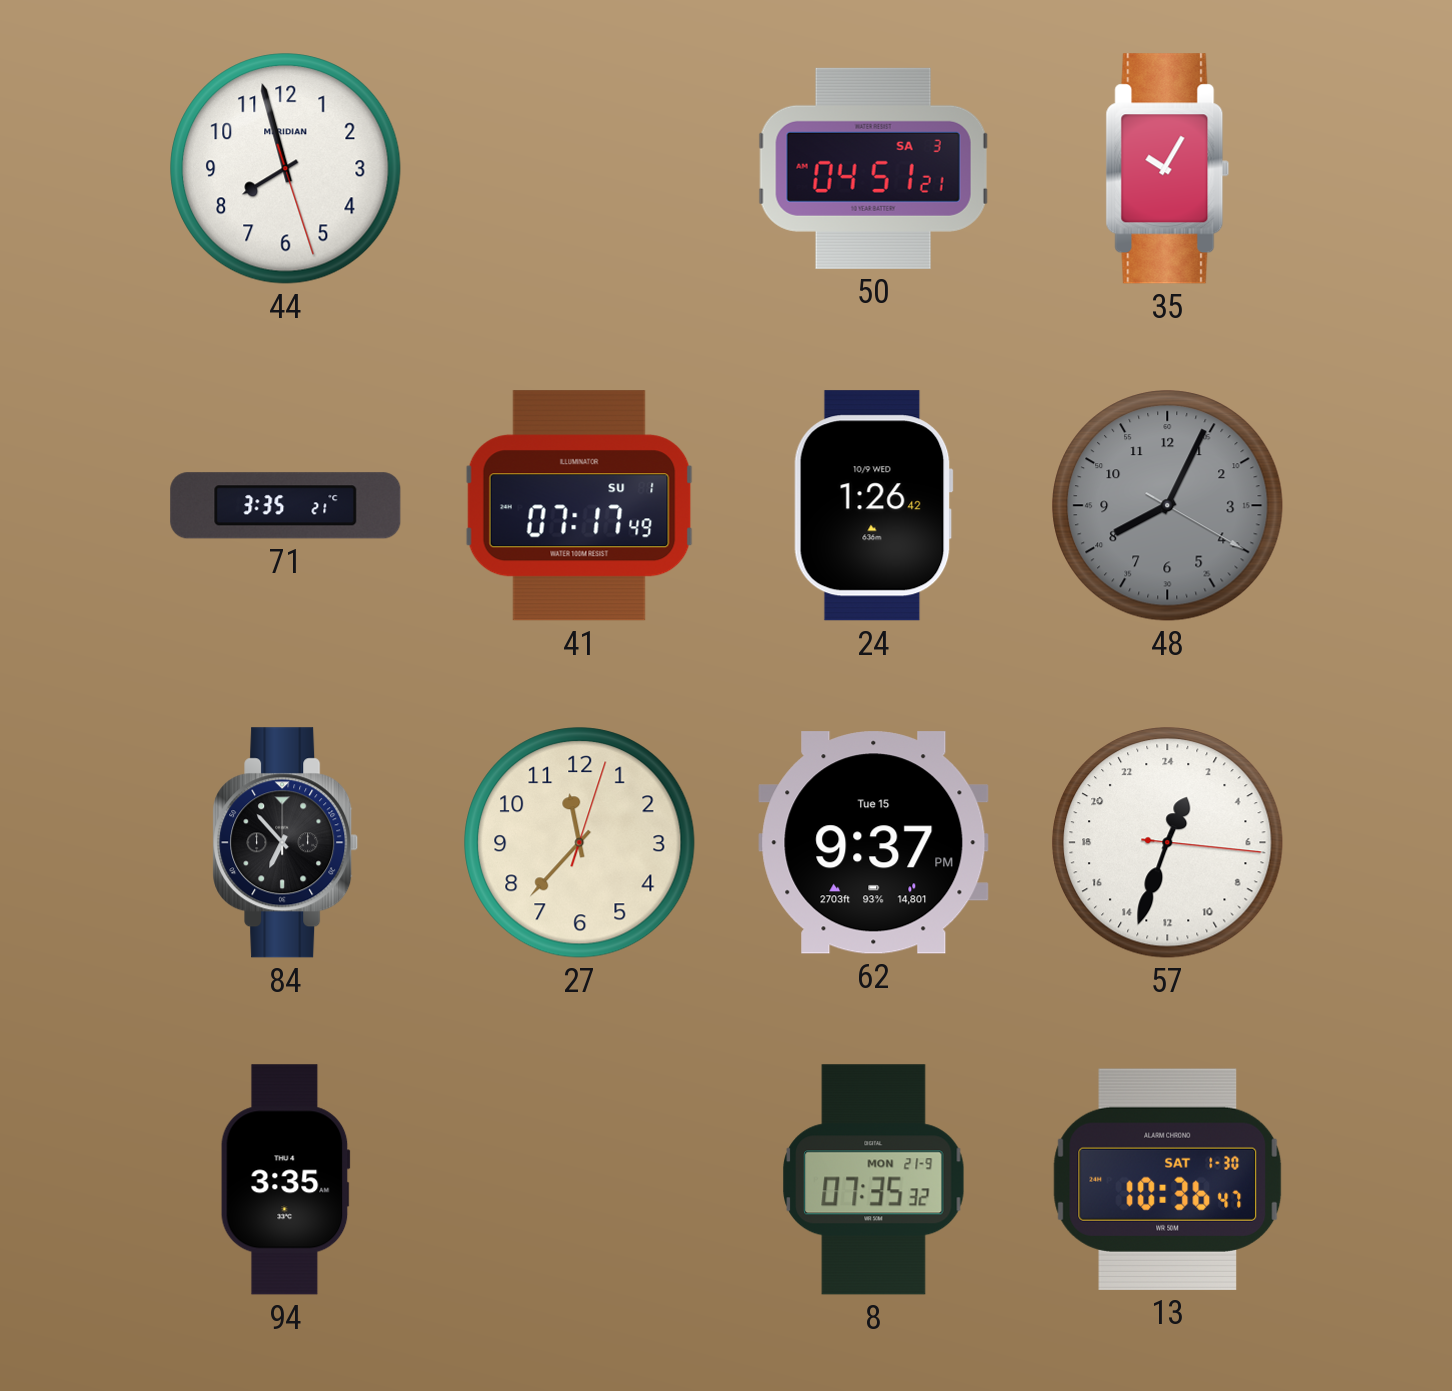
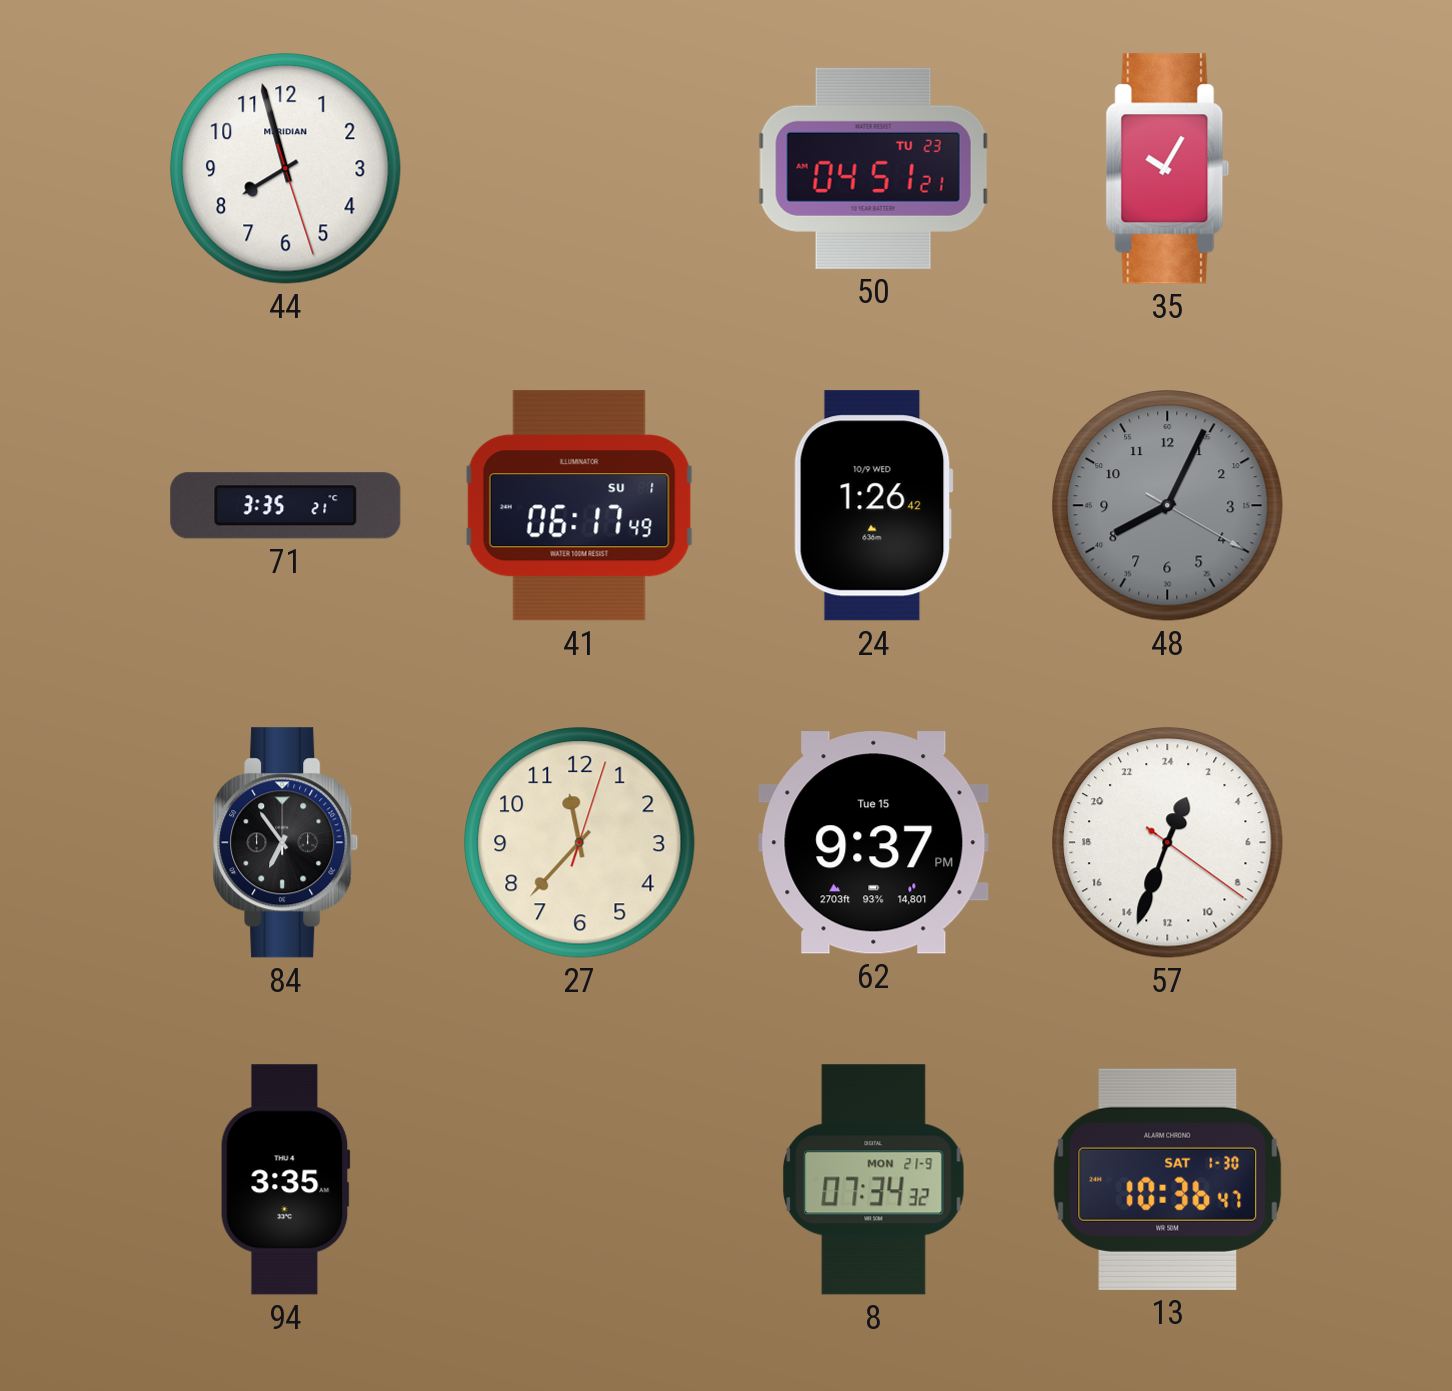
50 date: SA 3 -> TU 23
41: 07:17 -> 06:17
84: 6:53 -> 6:54
57: 1:33:16 -> 1:33:21
8: 07:35 -> 07:34
